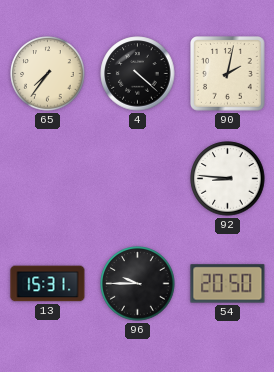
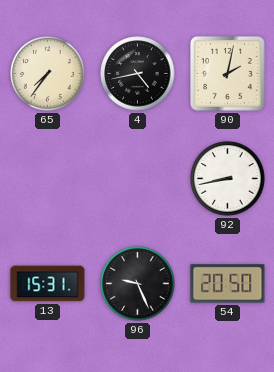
4: 4:22 -> 4:43
92: 8:46 -> 8:43
96: 9:45 -> 9:26
